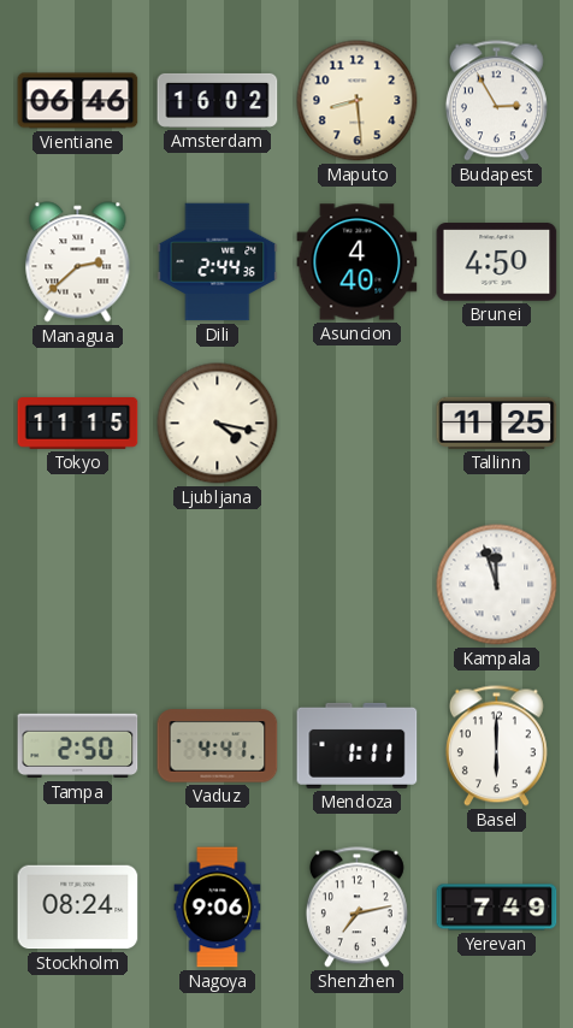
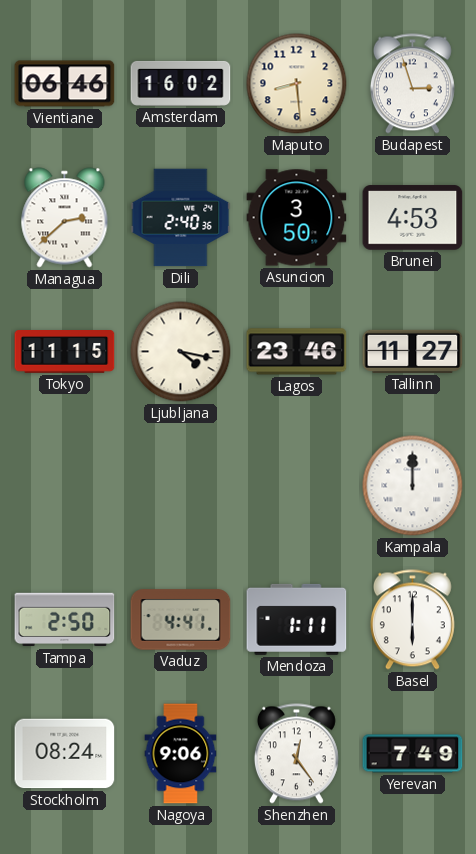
Budapest: 2:55 -> 2:57
Dili: 2:44 -> 2:40
Asuncion: 4:40 -> 3:50
Brunei: 4:50 -> 4:53
Lagos: none -> 23:46
Tallinn: 11:25 -> 11:27
Kampala: 11:57 -> 12:00
Shenzhen: 7:13 -> 12:24
